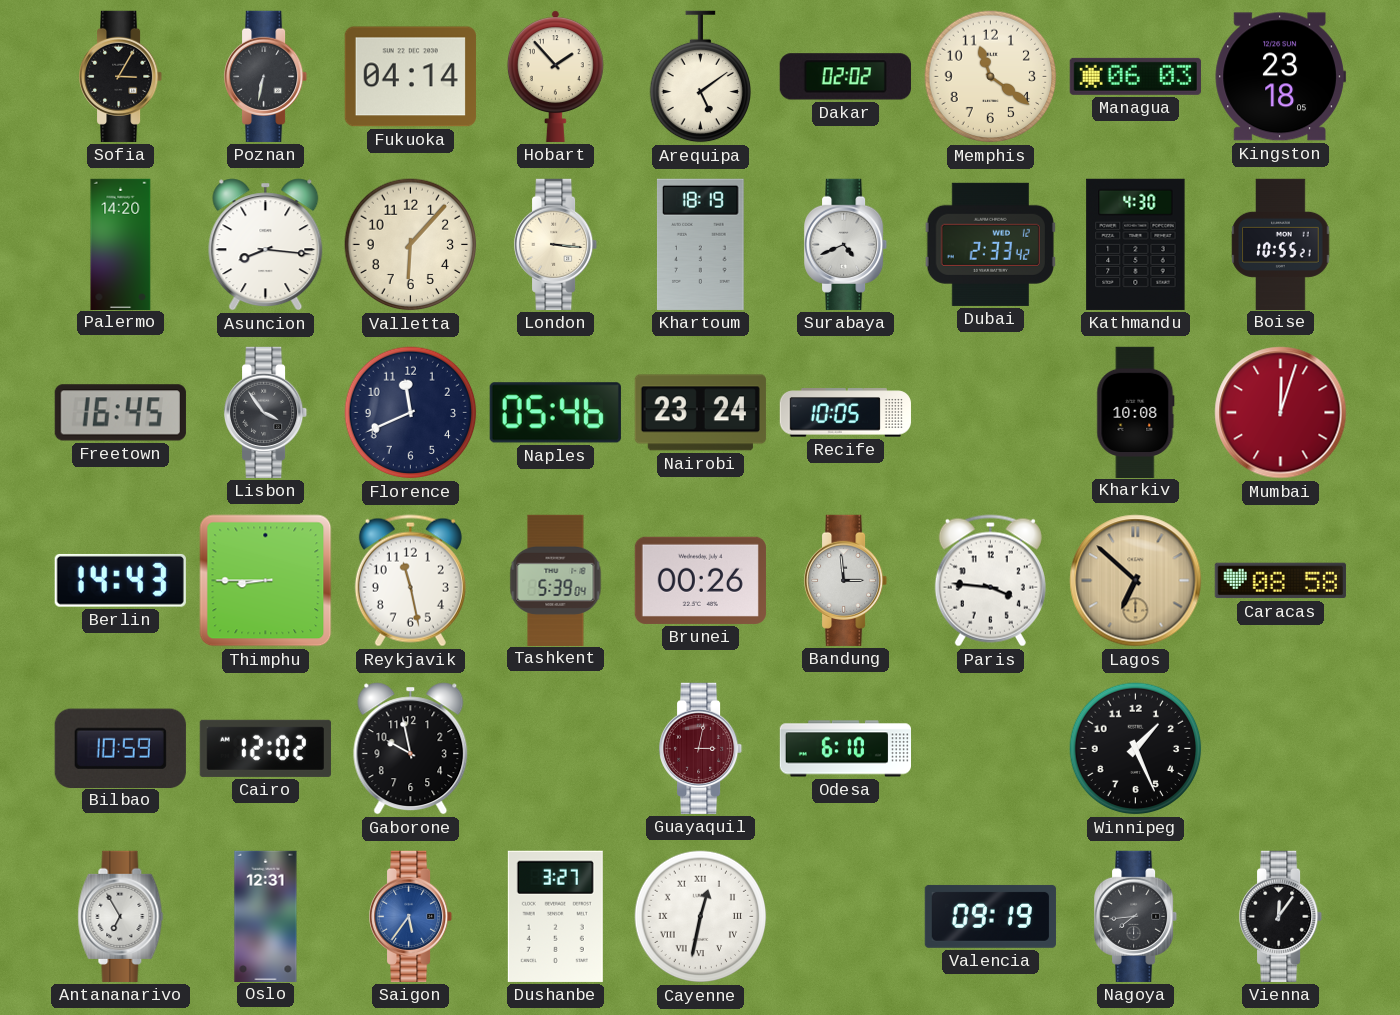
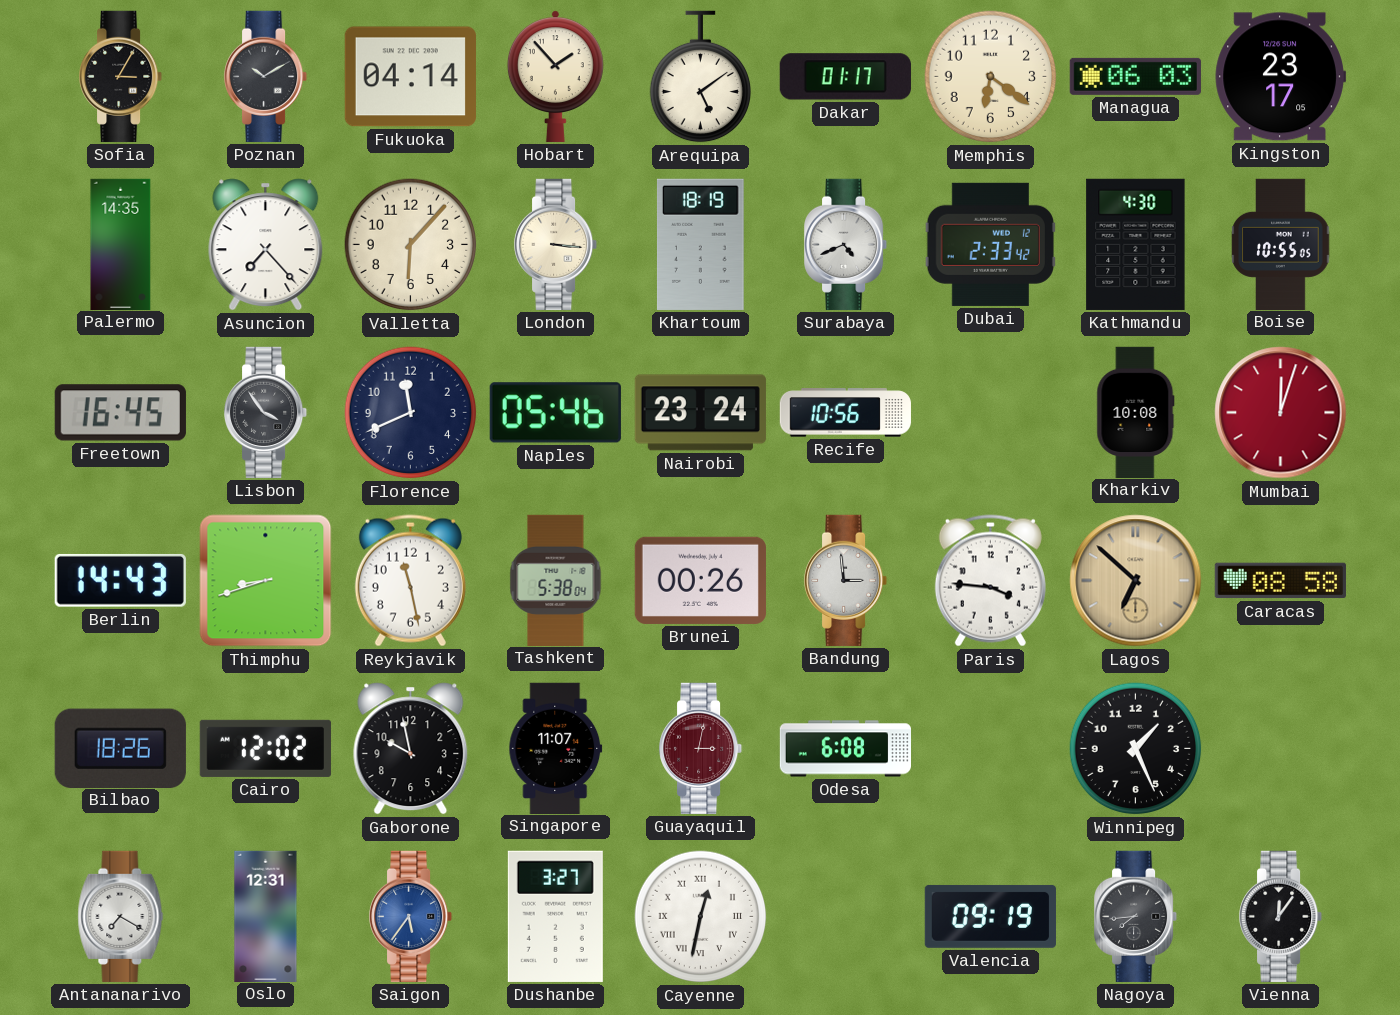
Poznan: 6:32 -> 10:10
Dakar: 02:02 -> 01:17
Memphis: 11:21 -> 6:21
Kingston: 23:18 -> 23:17
Palermo: 14:20 -> 14:35
Asuncion: 8:16 -> 7:23
Boise: 10:55:21 -> 10:55:05
Recife: 10:05 -> 10:56
Thimphu: 8:45 -> 8:42
Tashkent: 5:39 -> 5:38
Bilbao: 10:59 -> 18:26
Singapore: none -> 11:07
Odesa: 6:10 -> 6:08
Antananarivo: 6:55 -> 7:20
